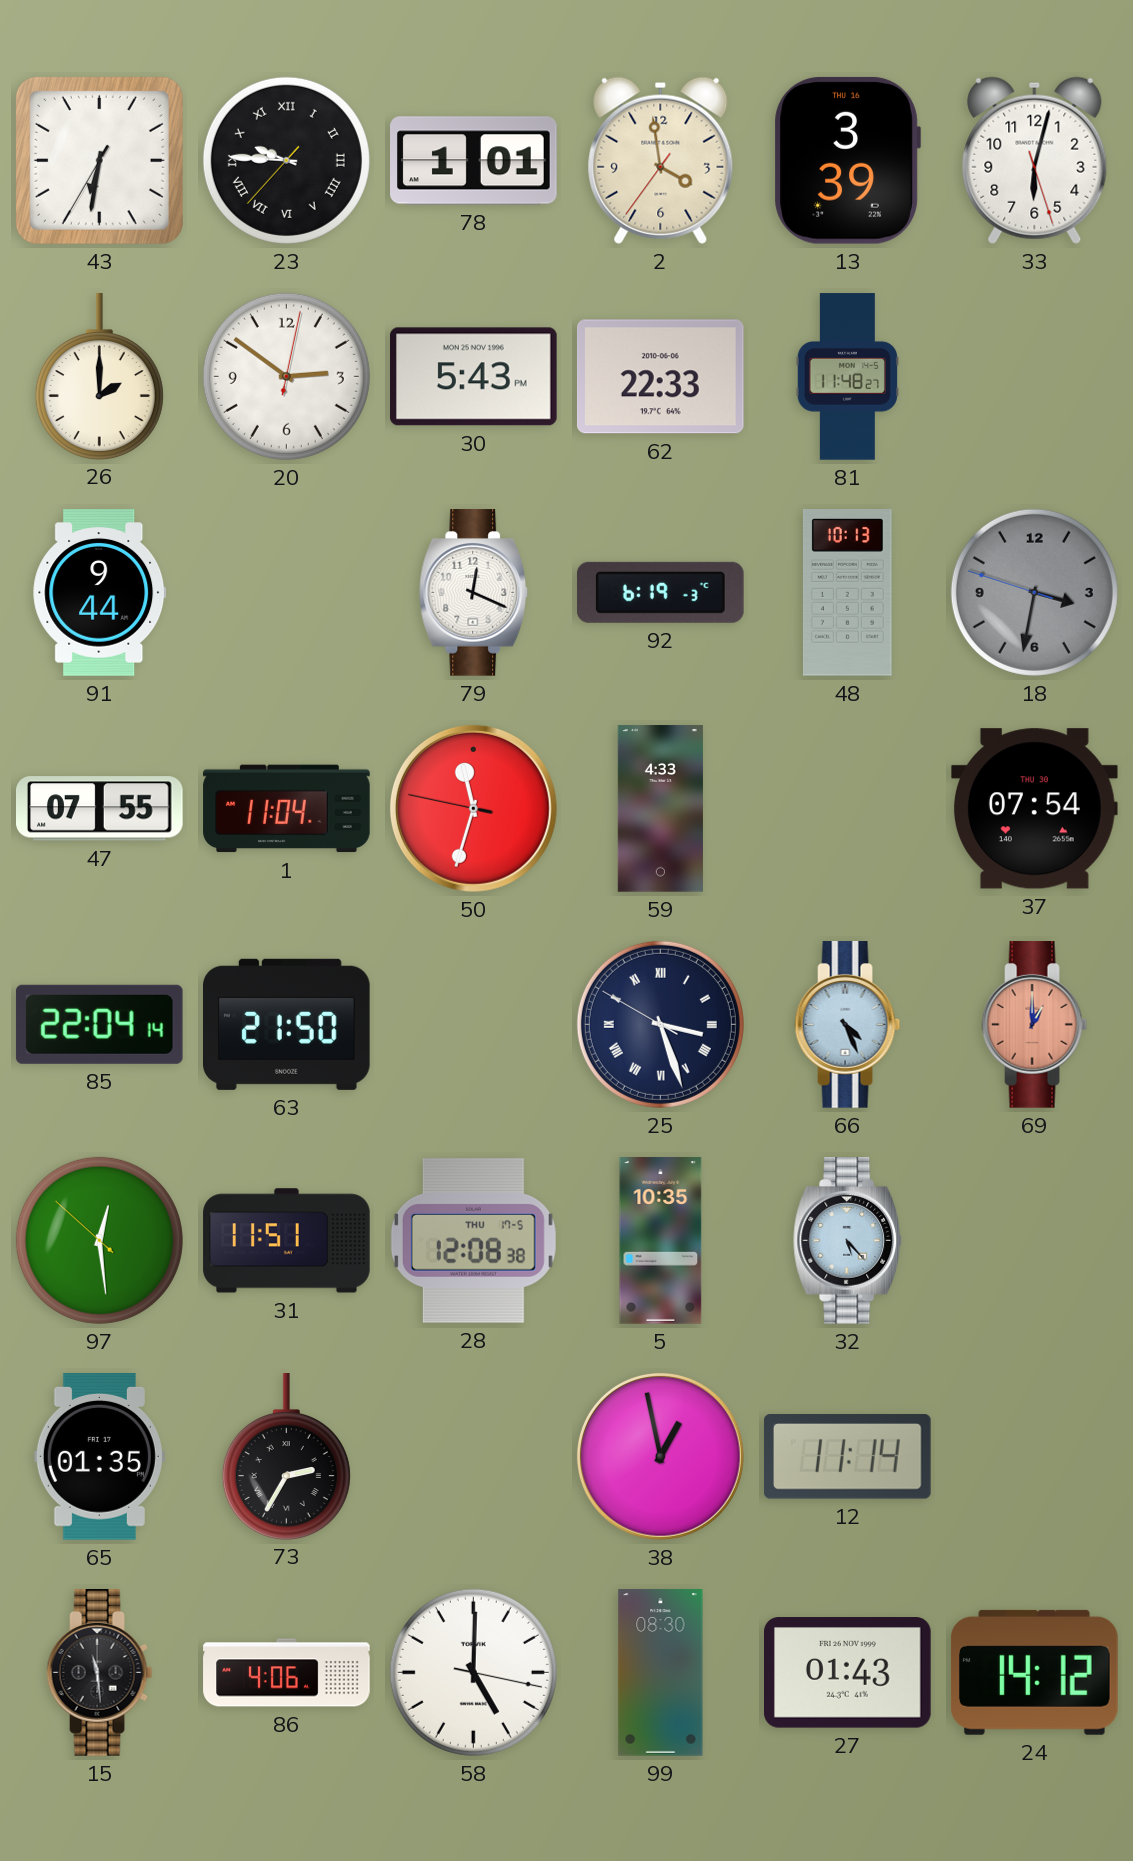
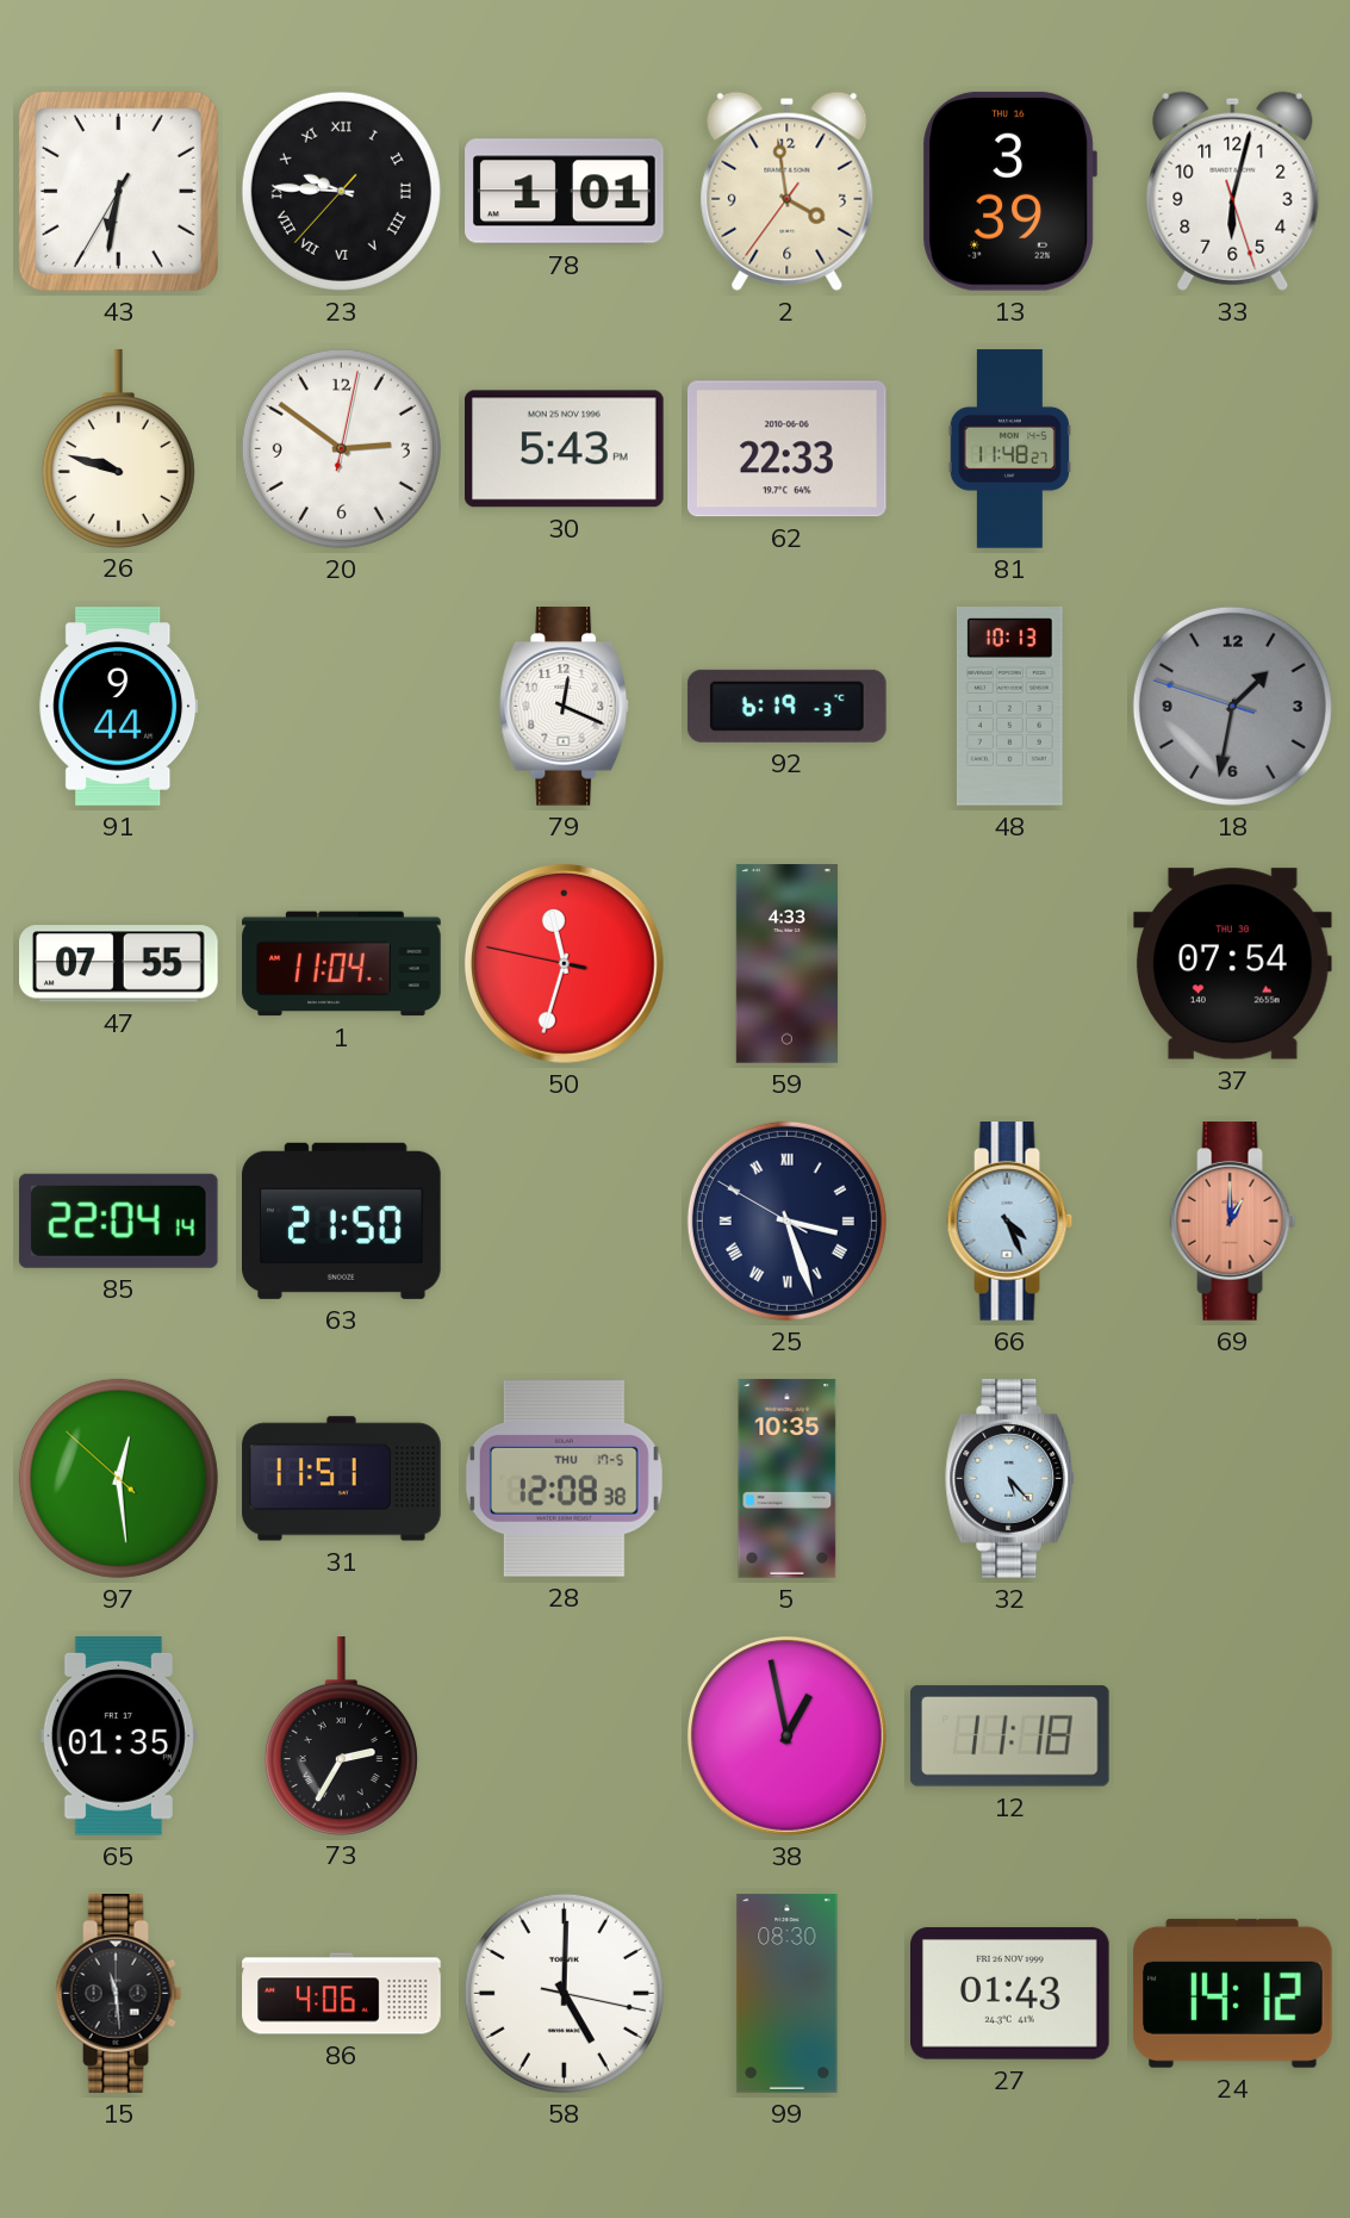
26: 2:00 -> 9:48
18: 3:31 -> 1:31
12: 11:14 -> 11:18
